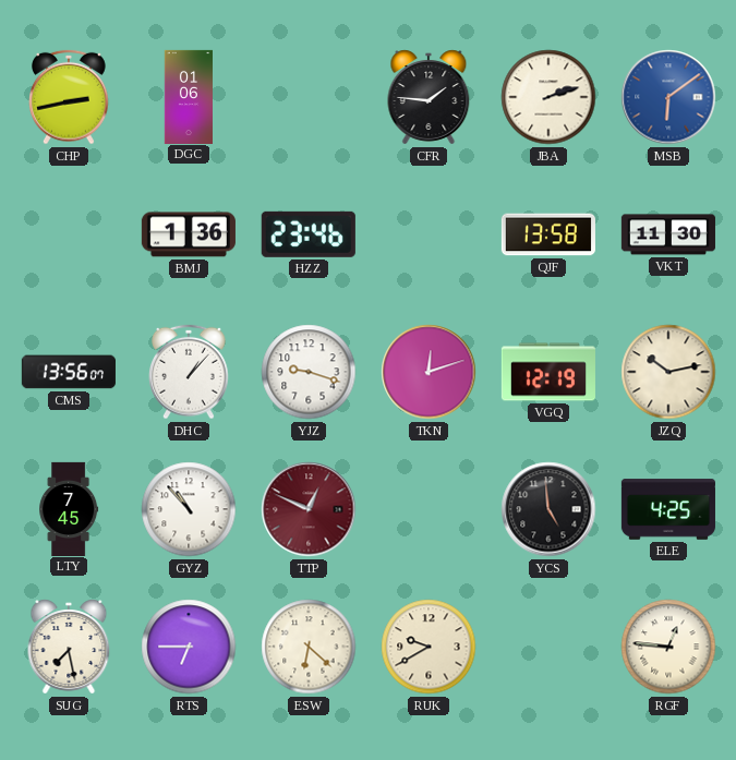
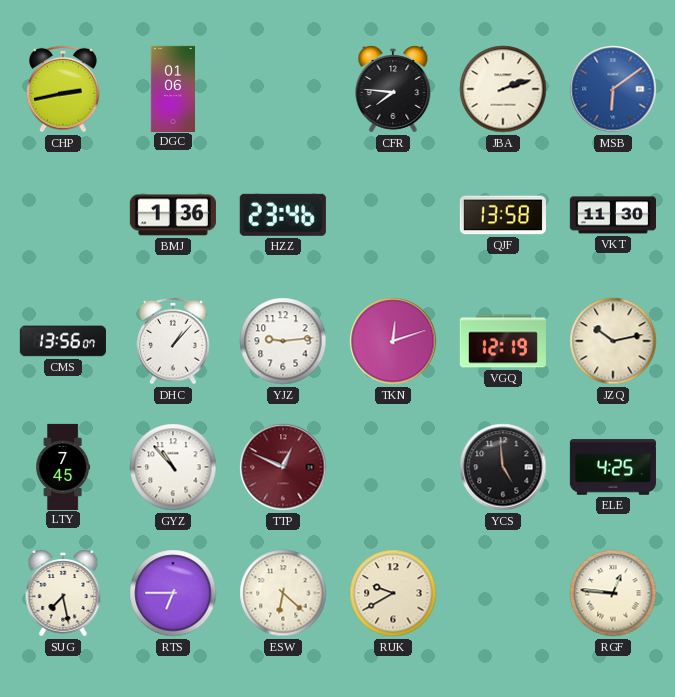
CFR: 1:46 -> 7:46
YJZ: 9:18 -> 9:14
